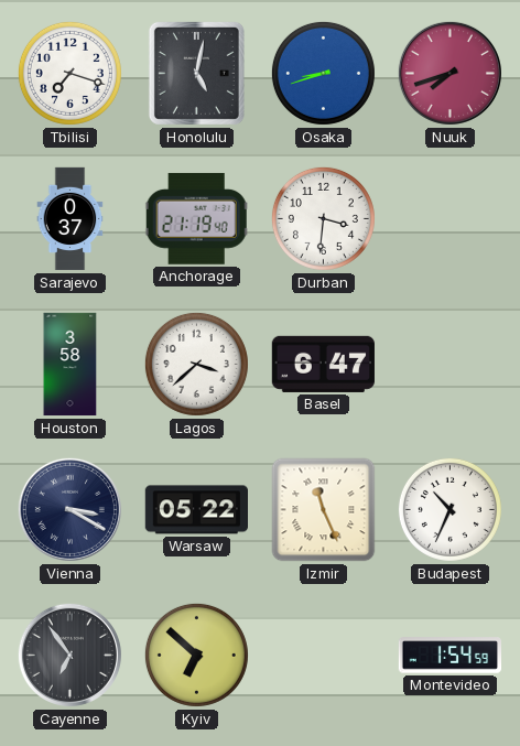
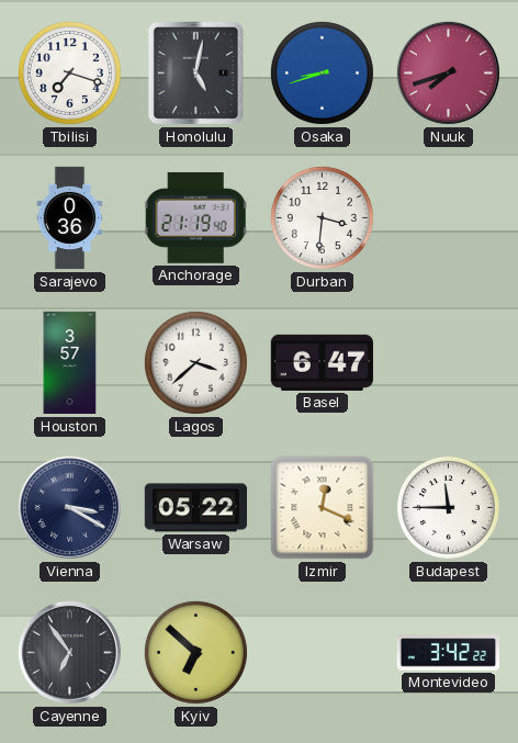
Sarajevo: 0:37 -> 0:36
Houston: 3:58 -> 3:57
Izmir: 11:26 -> 12:19
Budapest: 10:34 -> 11:45
Montevideo: 1:54 -> 3:42
